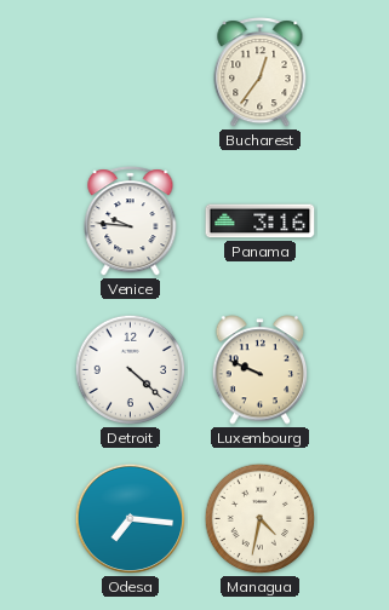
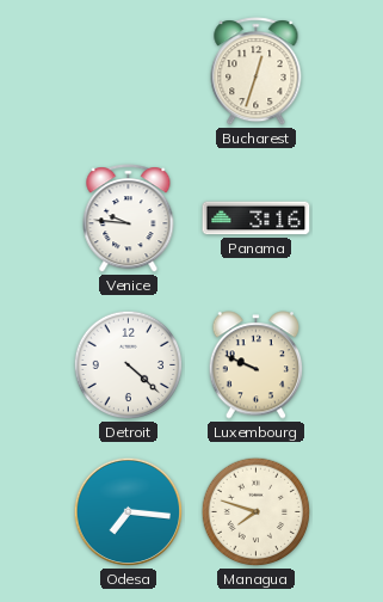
Bucharest: 12:36 -> 12:33
Managua: 4:32 -> 7:48
